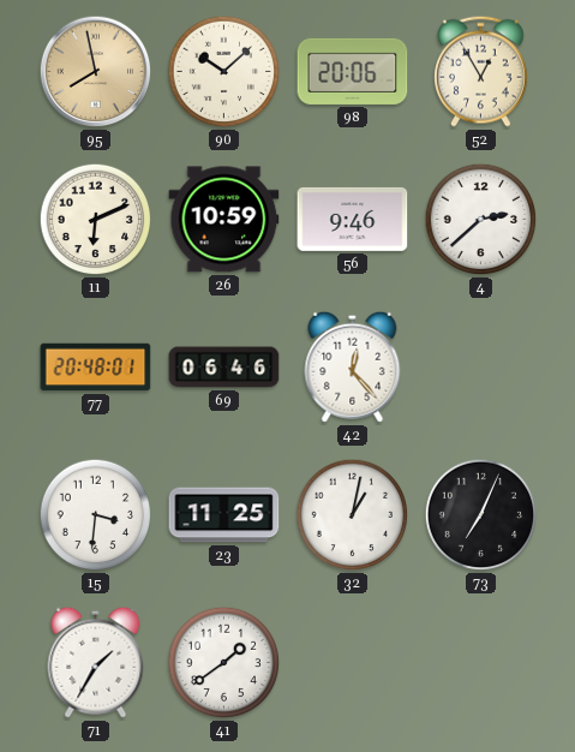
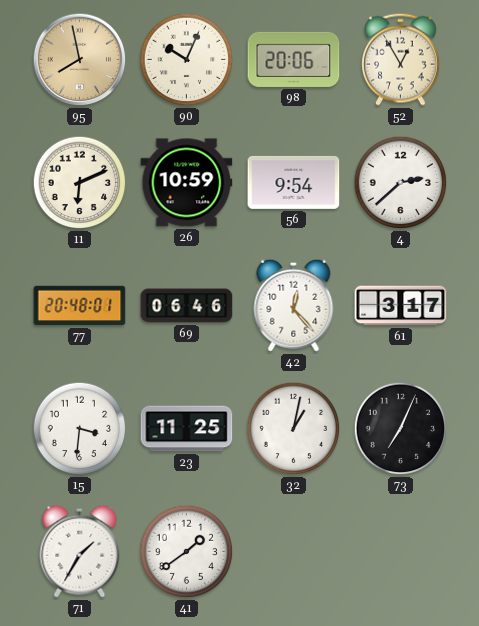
90: 10:08 -> 10:04
56: 9:46 -> 9:54
61: none -> 3:17
